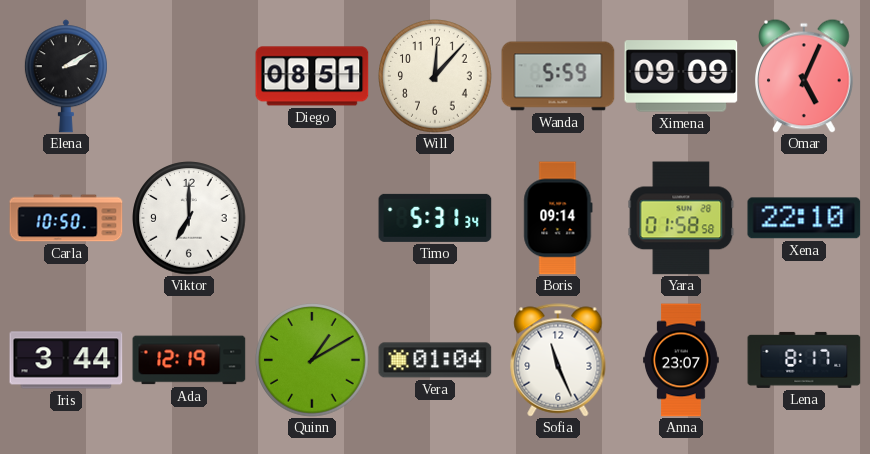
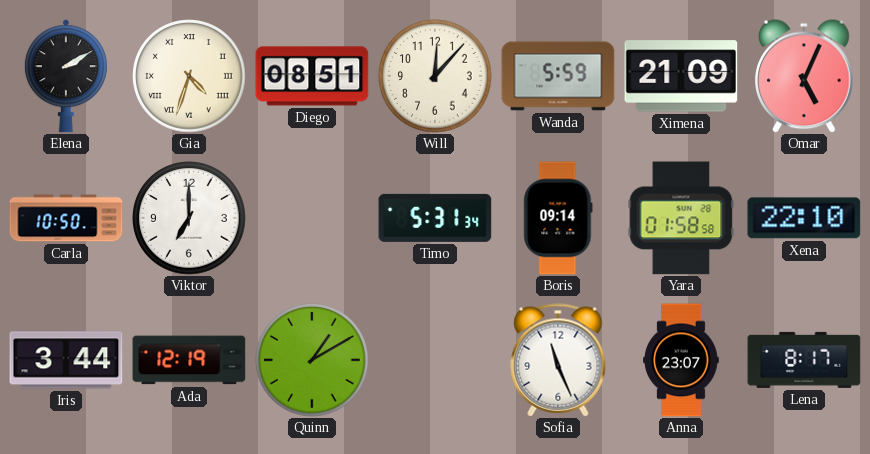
Gia: none -> 4:33
Ximena: 09:09 -> 21:09
Vera: 01:04 -> none
